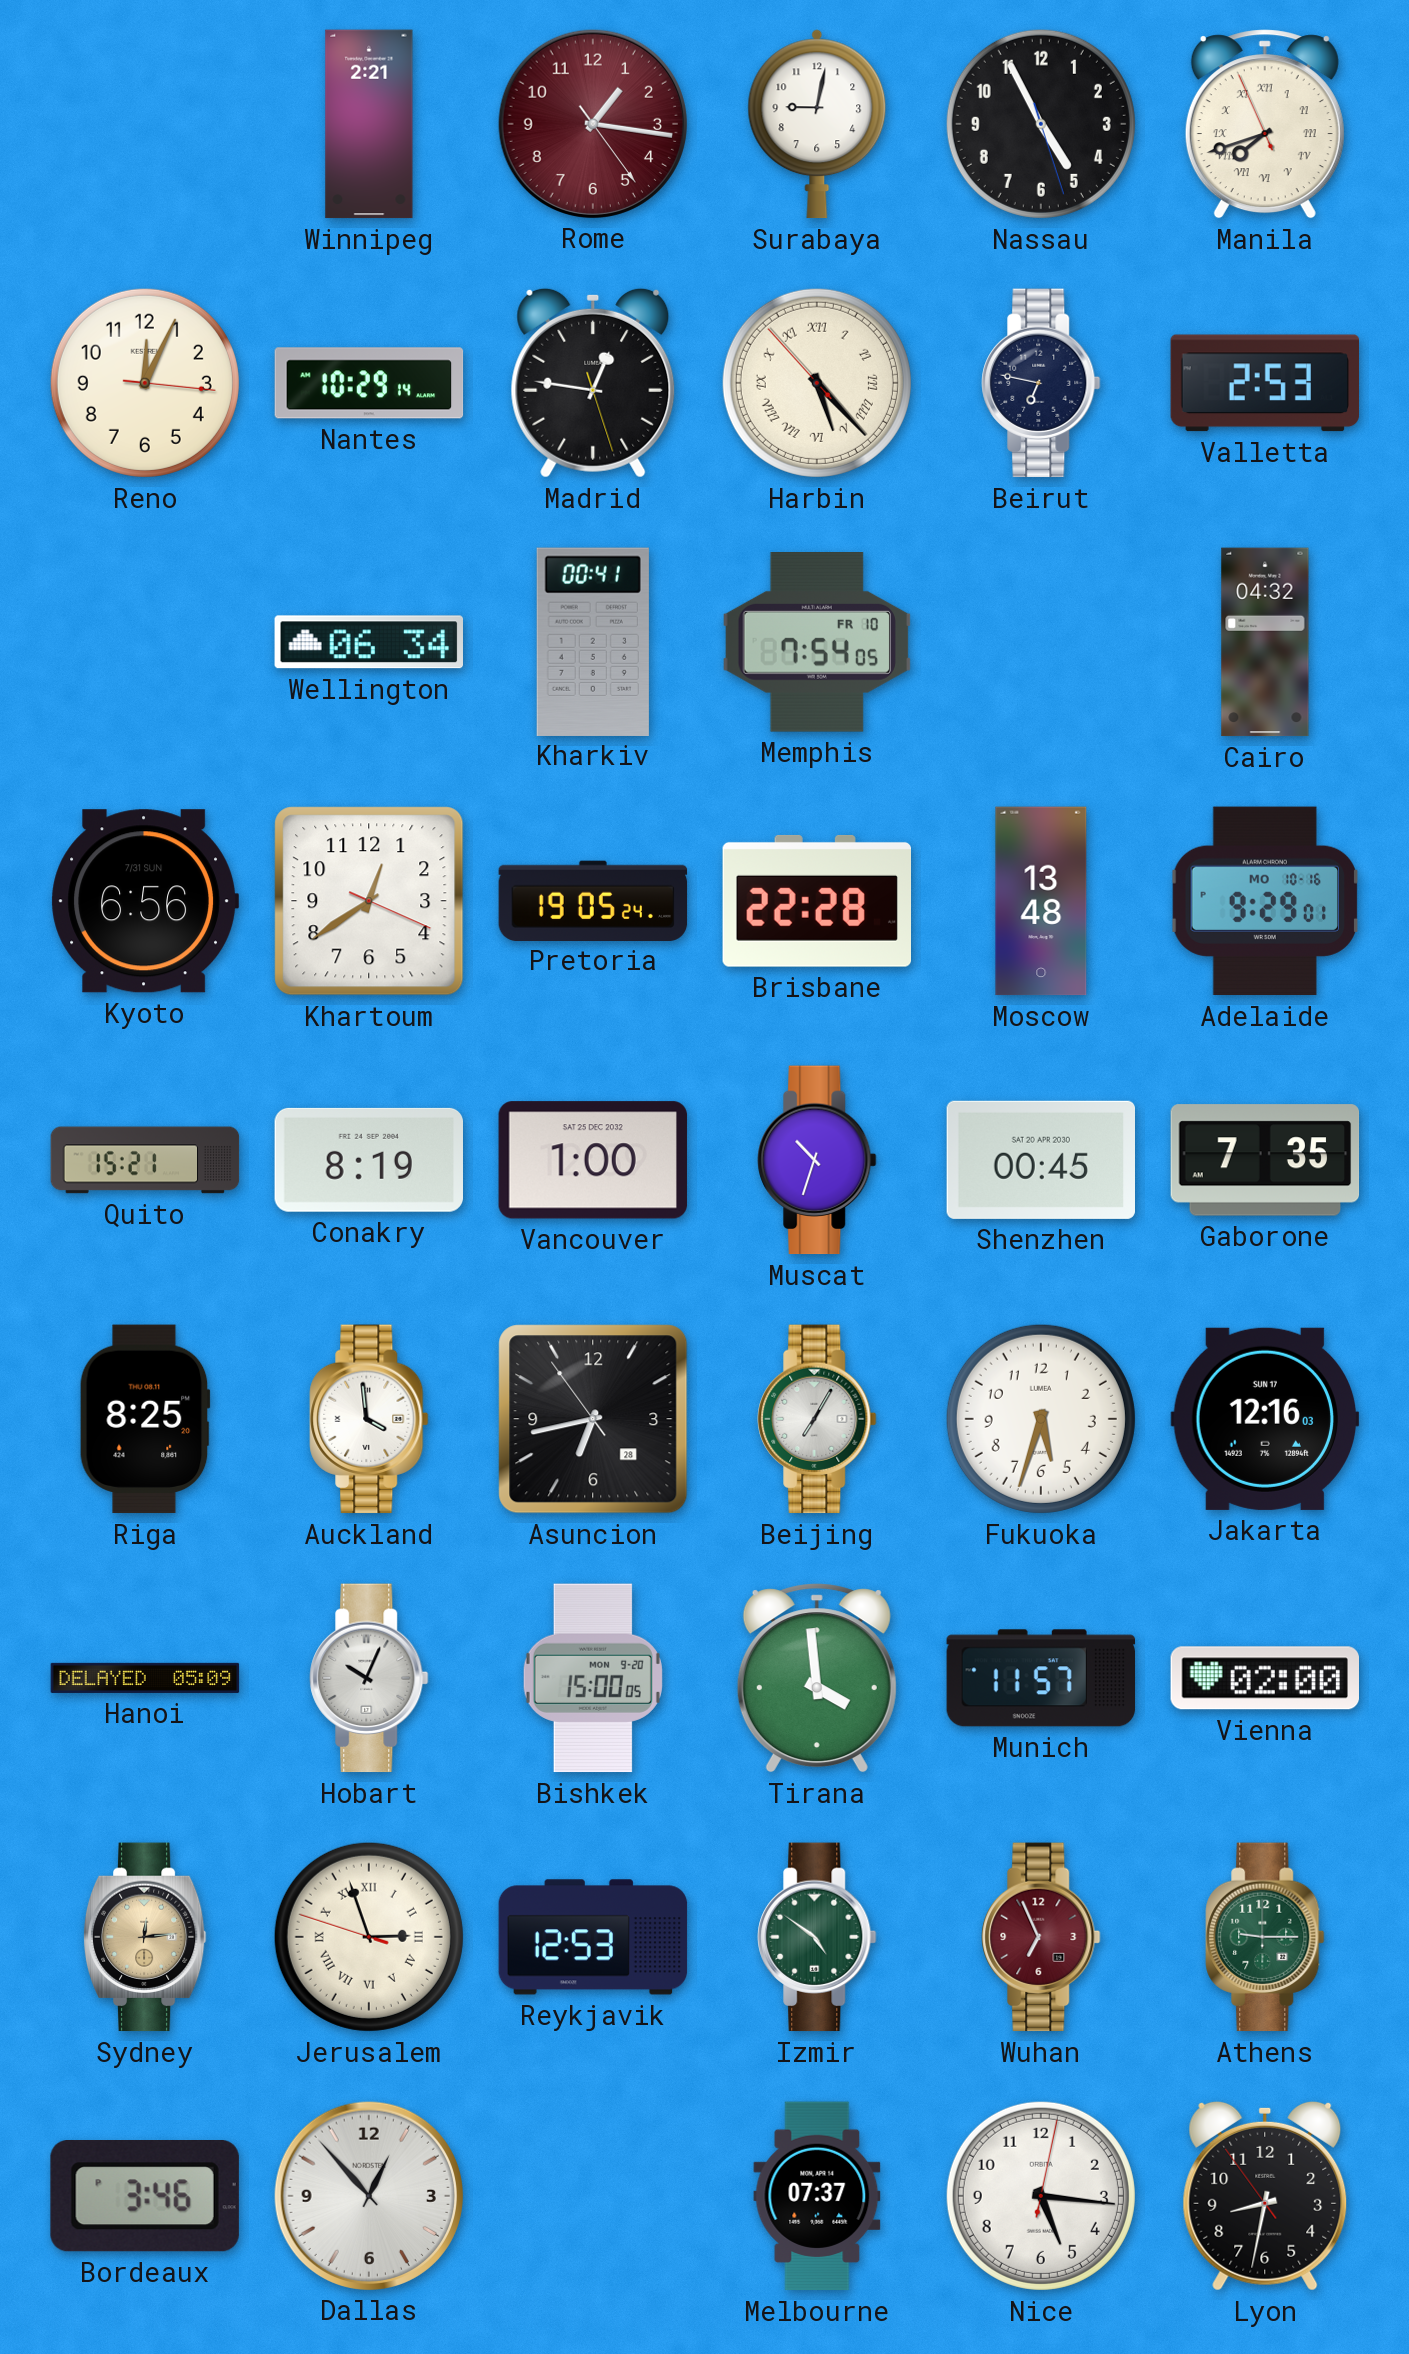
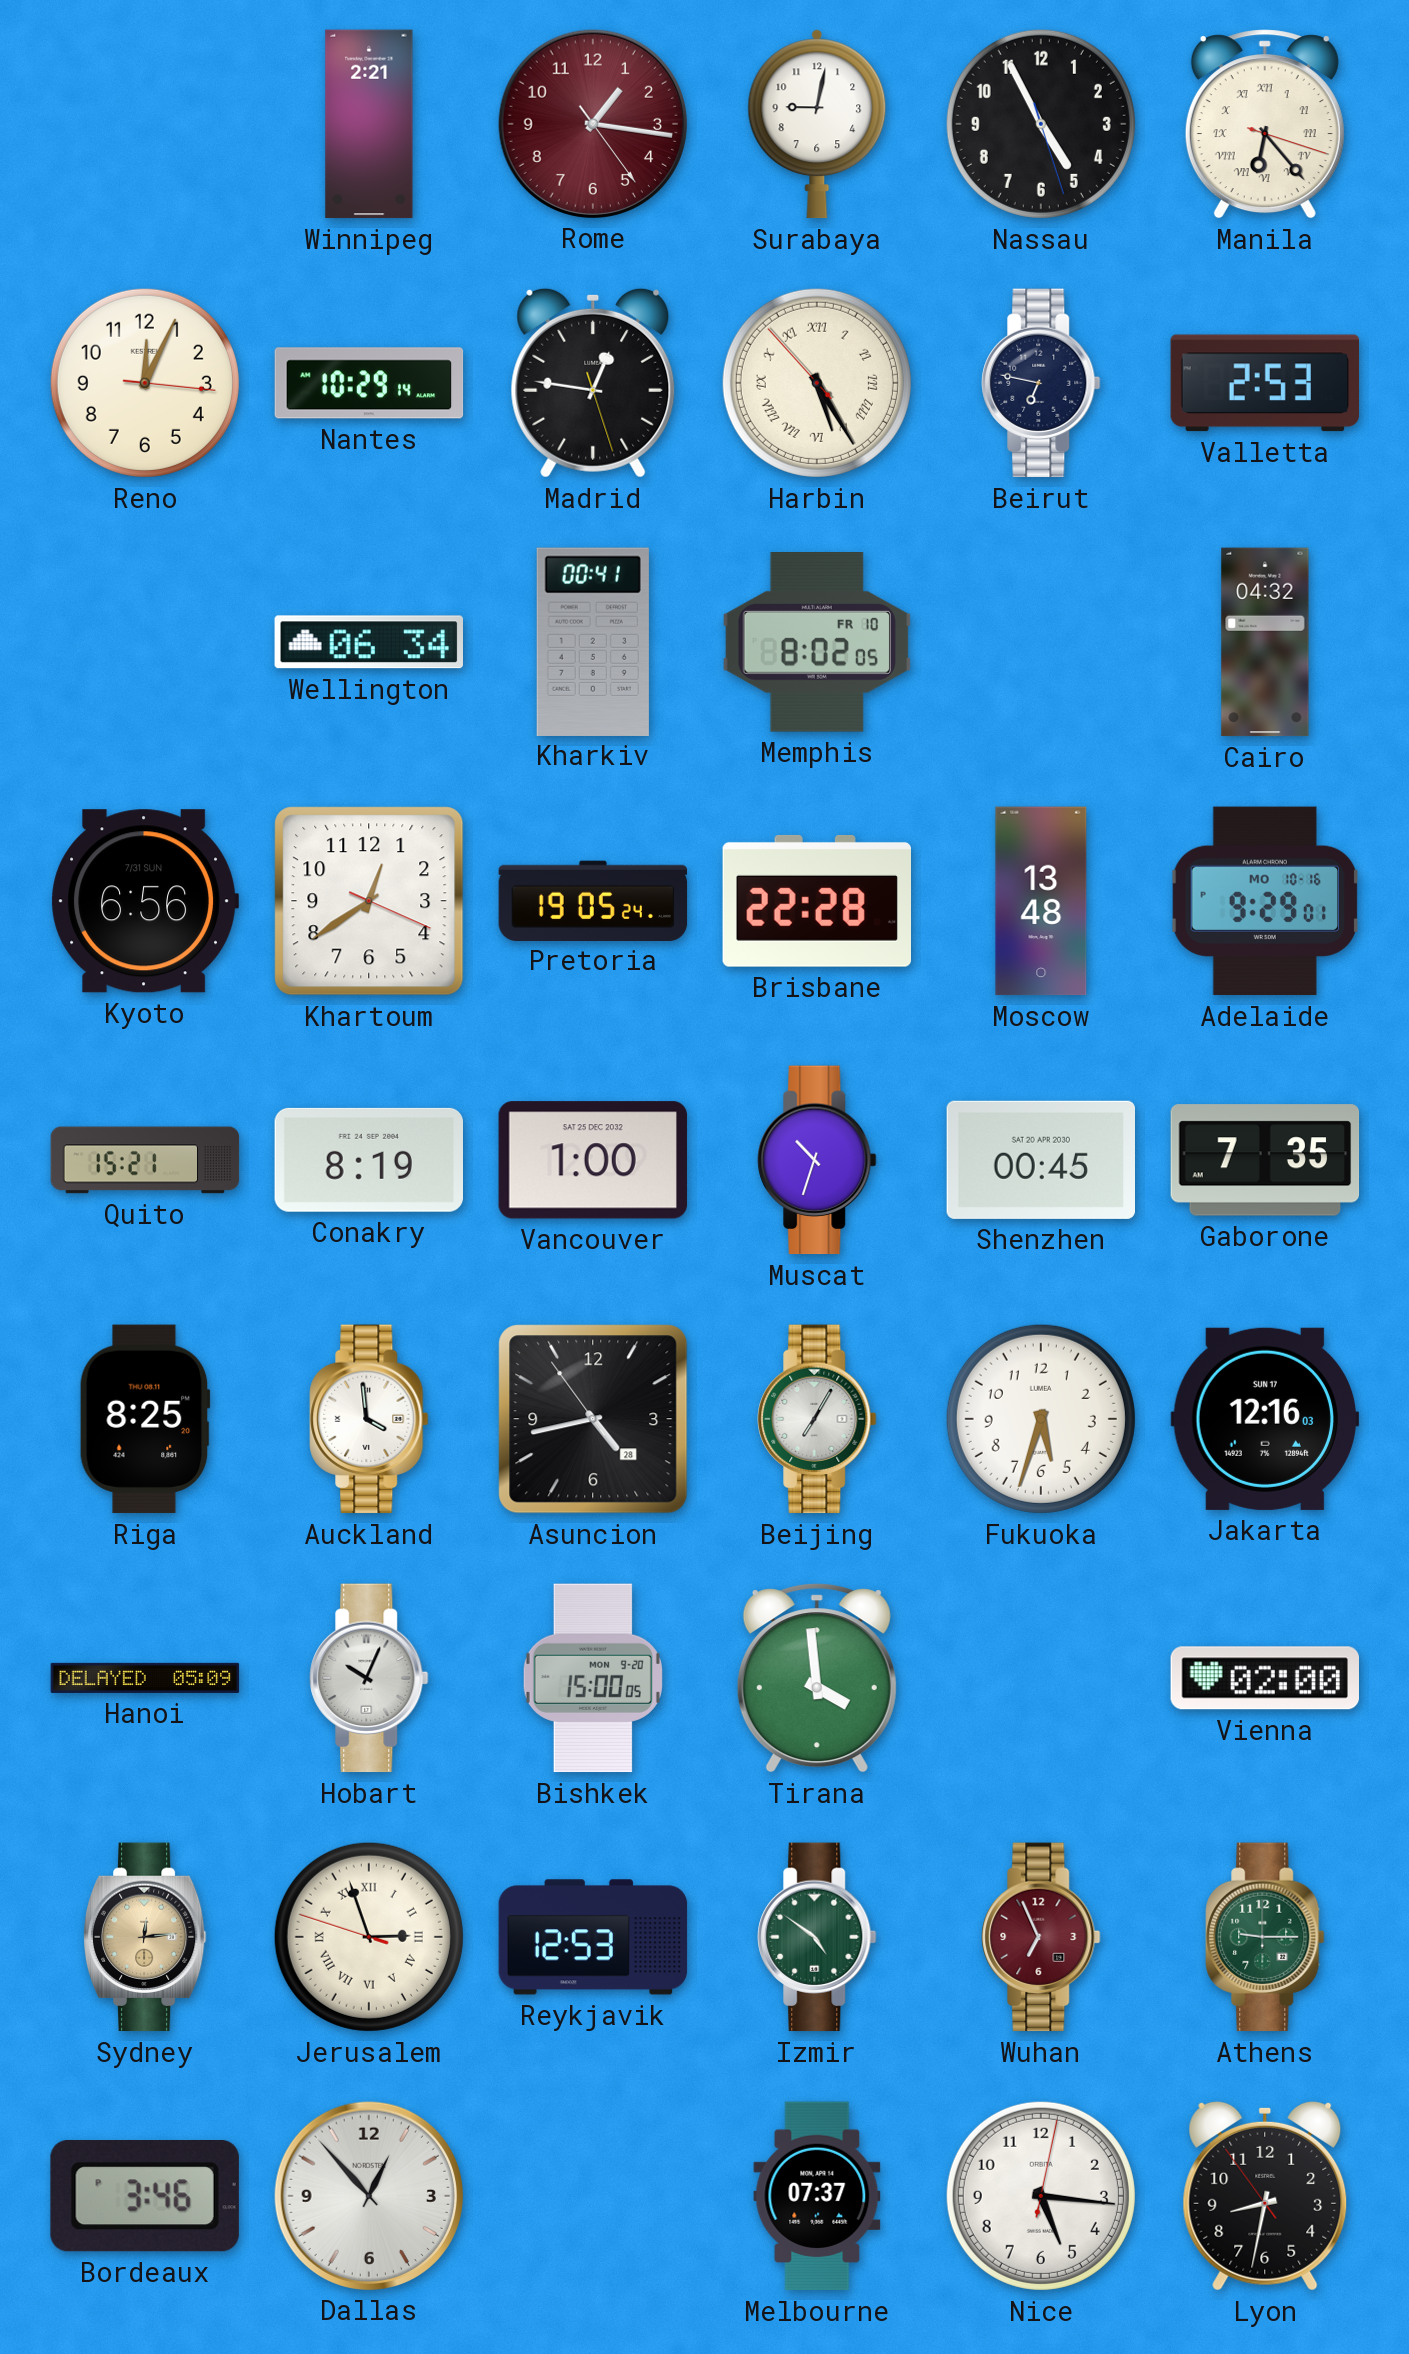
Manila: 7:41 -> 6:23
Harbin: 5:22 -> 5:24
Memphis: 7:54 -> 8:02
Asuncion: 6:42 -> 4:42
Munich: 11:57 -> none
